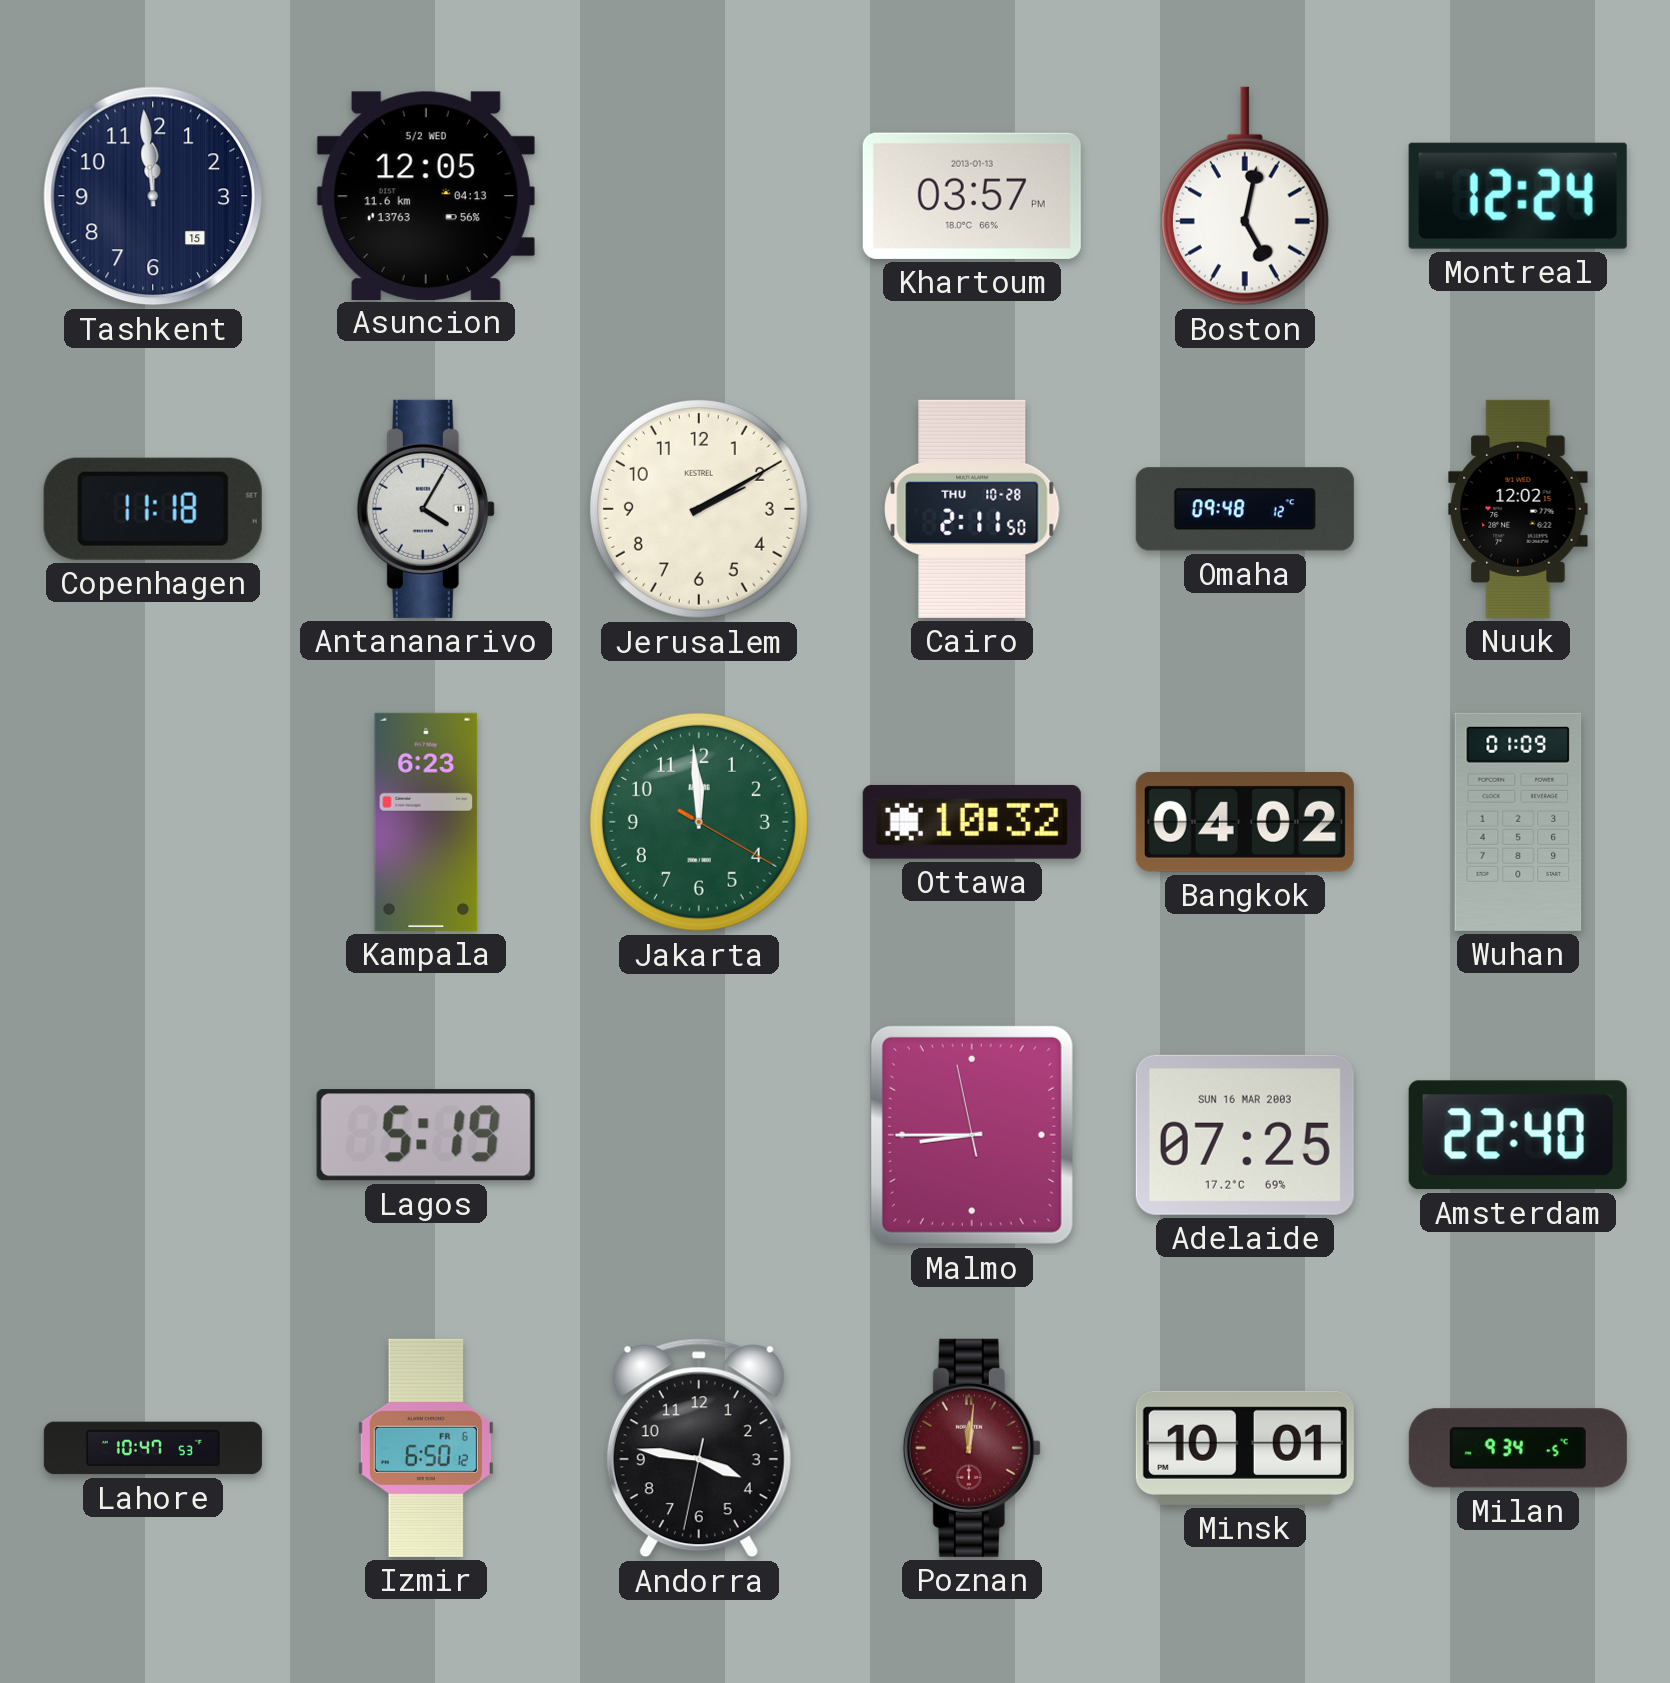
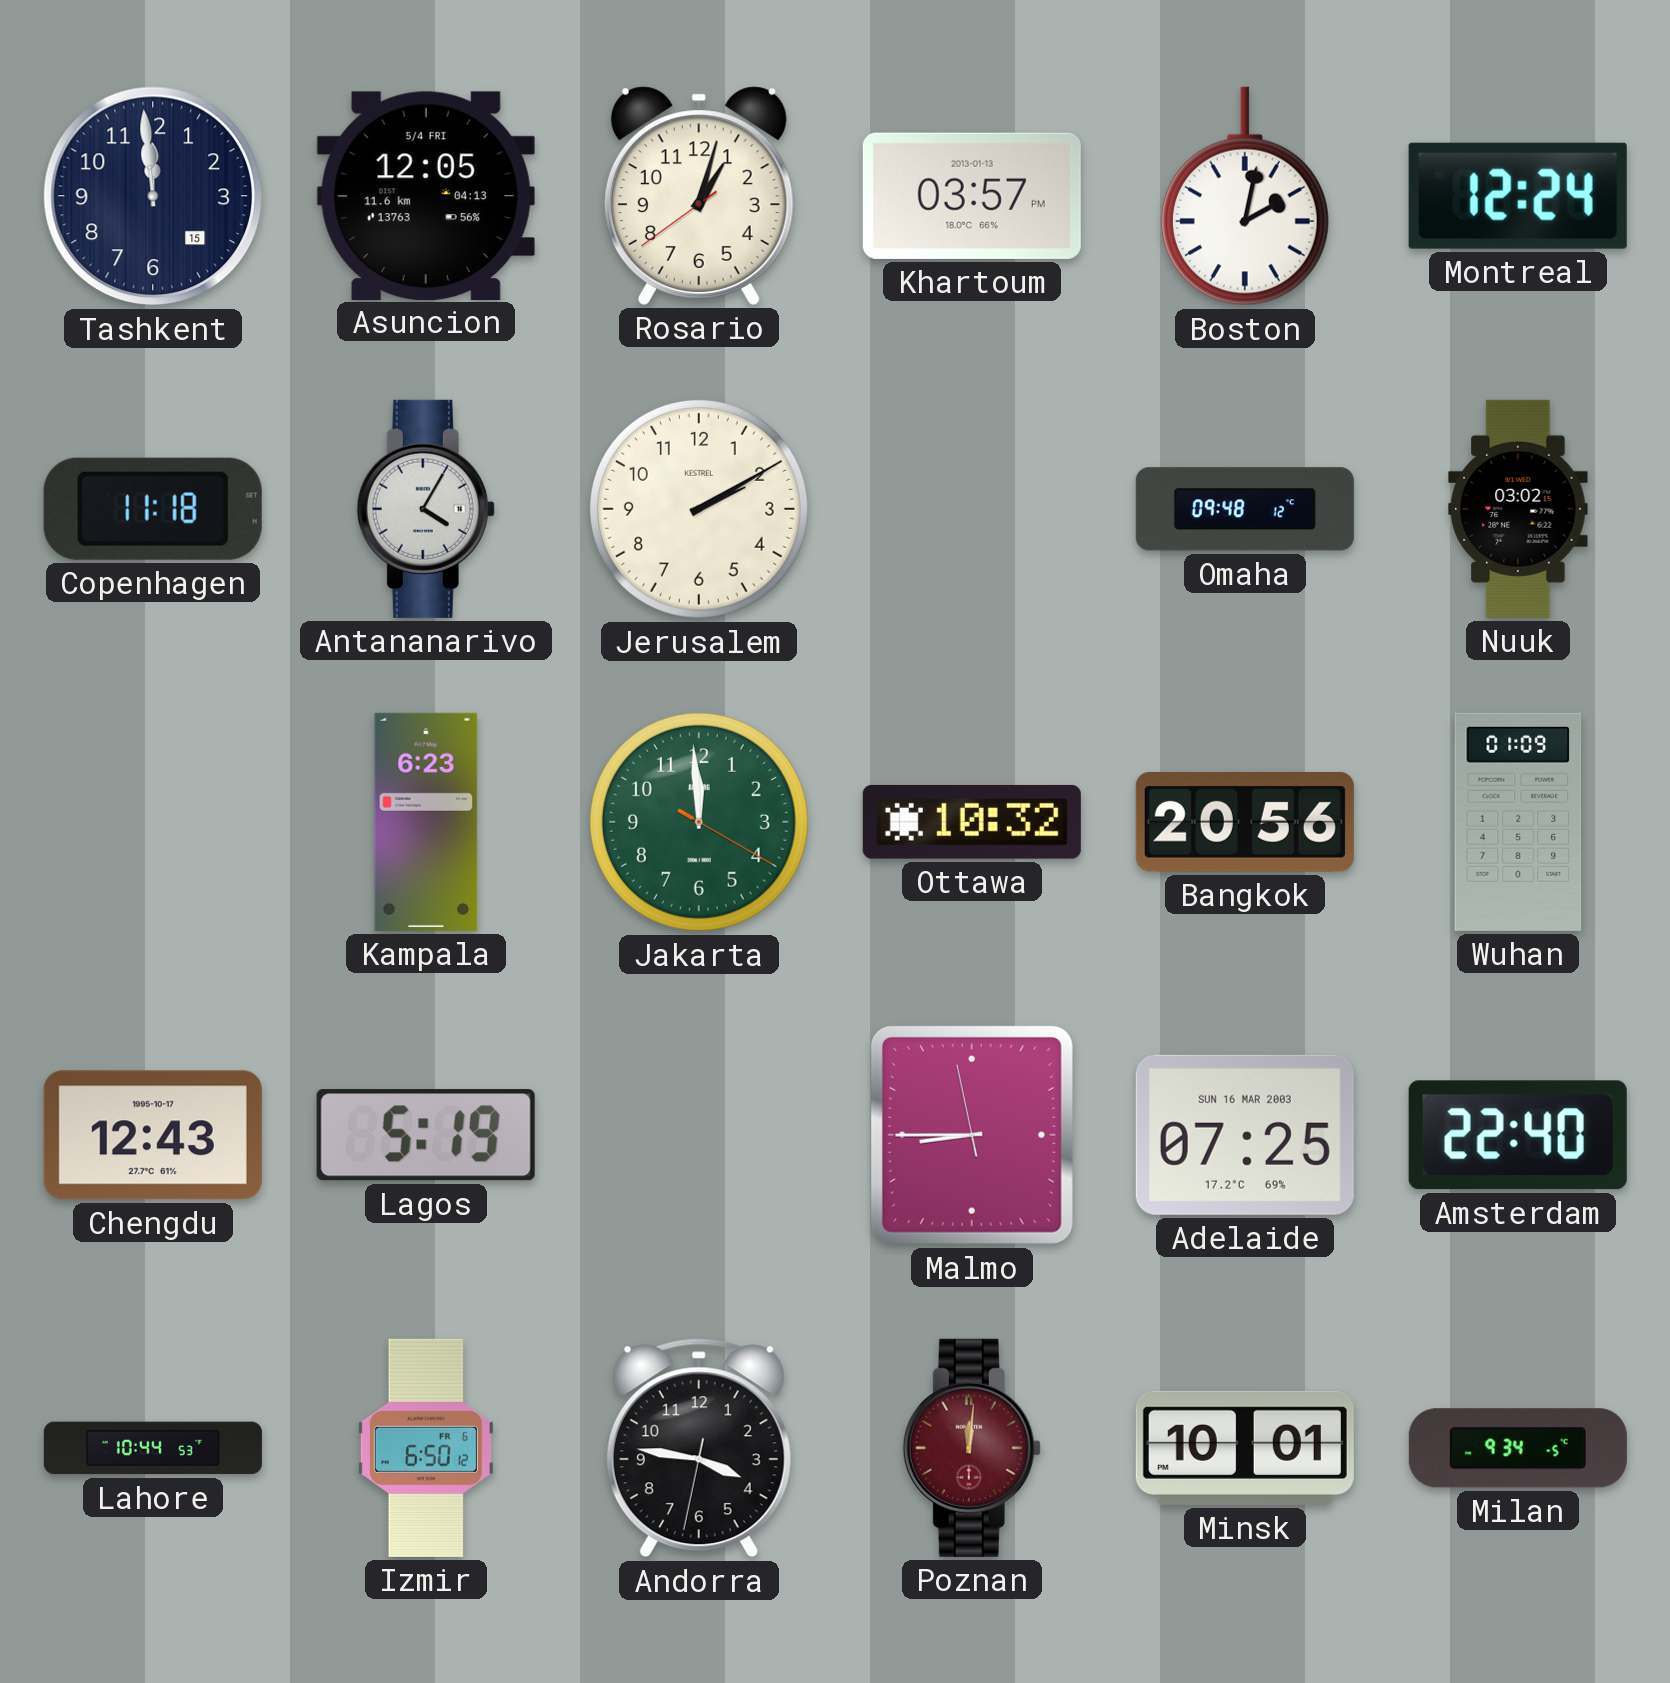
Asuncion date: 5/2 WED -> 5/4 FRI
Rosario: none -> 1:02
Boston: 5:02 -> 2:02
Cairo: 2:11 -> none
Nuuk: 12:02 -> 03:02
Bangkok: 04:02 -> 20:56
Chengdu: none -> 12:43
Lahore: 10:47 -> 10:44
